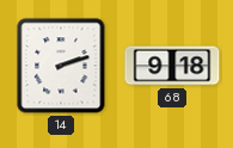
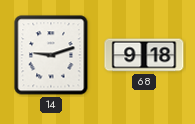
14: 2:12 -> 9:12
